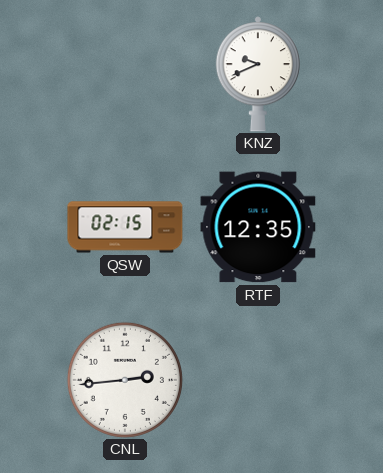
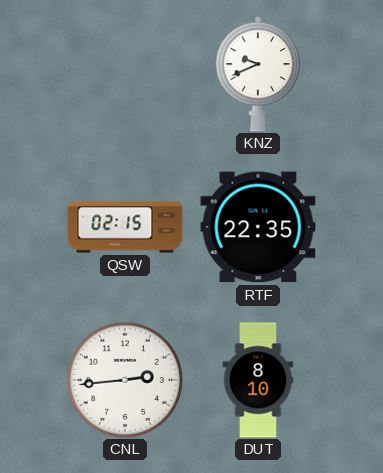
RTF: 12:35 -> 22:35
DUT: none -> 8:10
